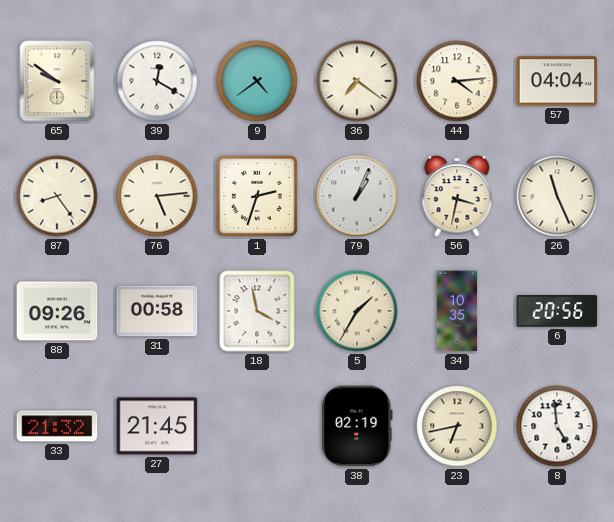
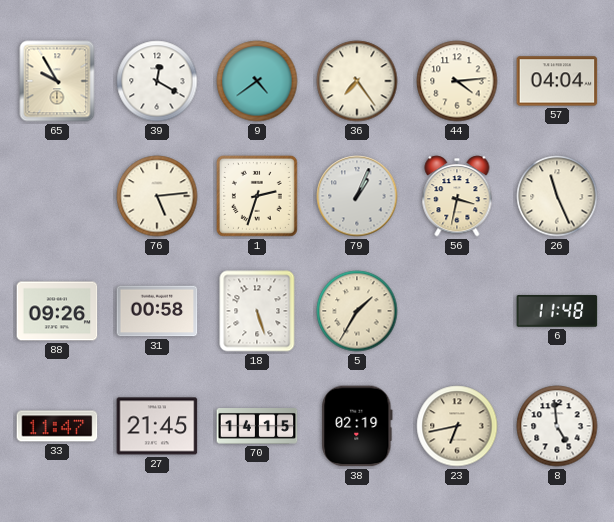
65: 9:51 -> 9:55
36: 7:21 -> 7:24
87: 8:24 -> none
18: 3:58 -> 5:27
34: 10:35 -> none
6: 20:56 -> 11:48
33: 21:32 -> 11:47
70: none -> 14:15
